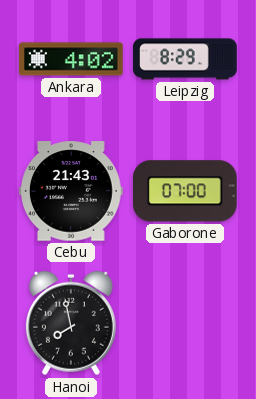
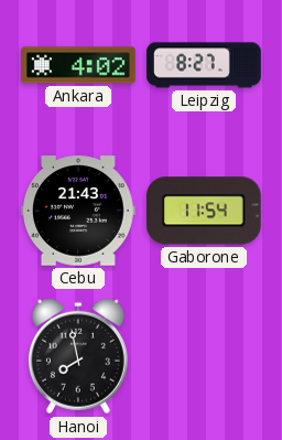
Leipzig: 8:29 -> 8:27
Gaborone: 07:00 -> 11:54
